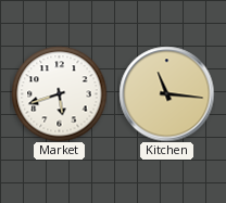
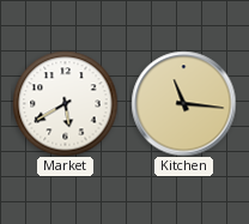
Market: 5:42 -> 5:40
